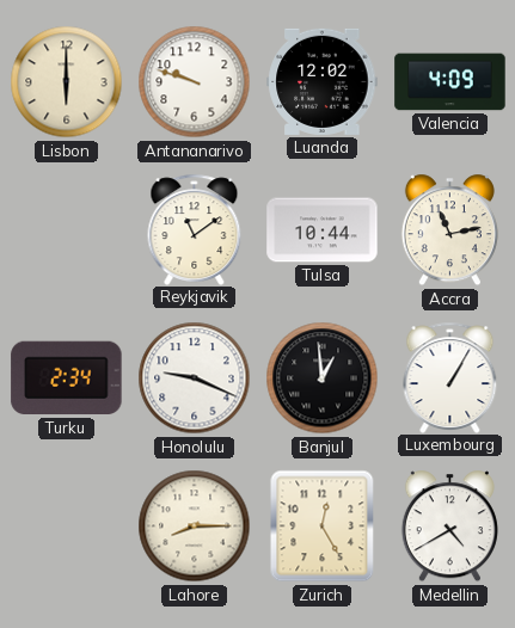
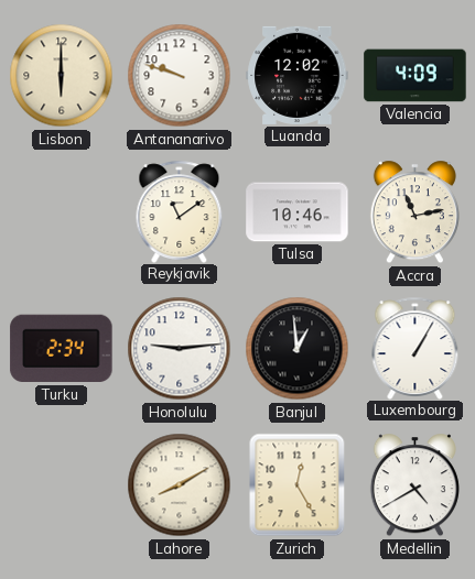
Tulsa: 10:44 -> 10:46
Honolulu: 9:19 -> 9:14
Lahore: 8:15 -> 8:10
